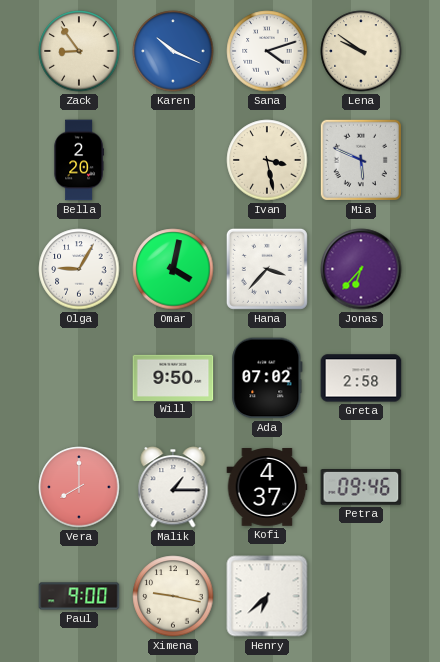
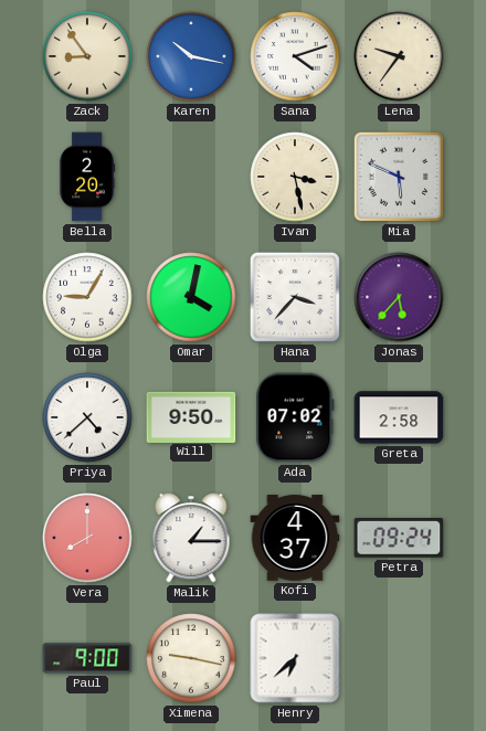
Karen: 10:19 -> 10:17
Lena: 9:51 -> 9:36
Jonas: 6:37 -> 5:37
Priya: none -> 4:38
Petra: 09:46 -> 09:24
